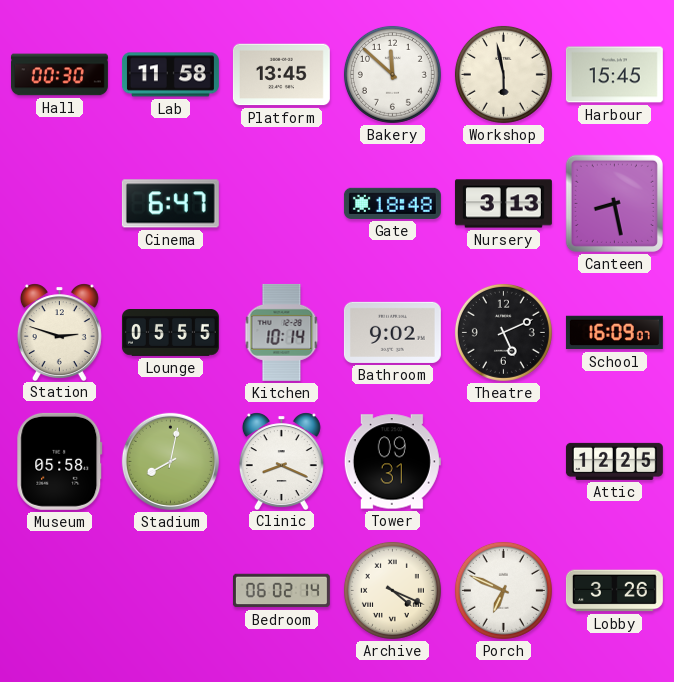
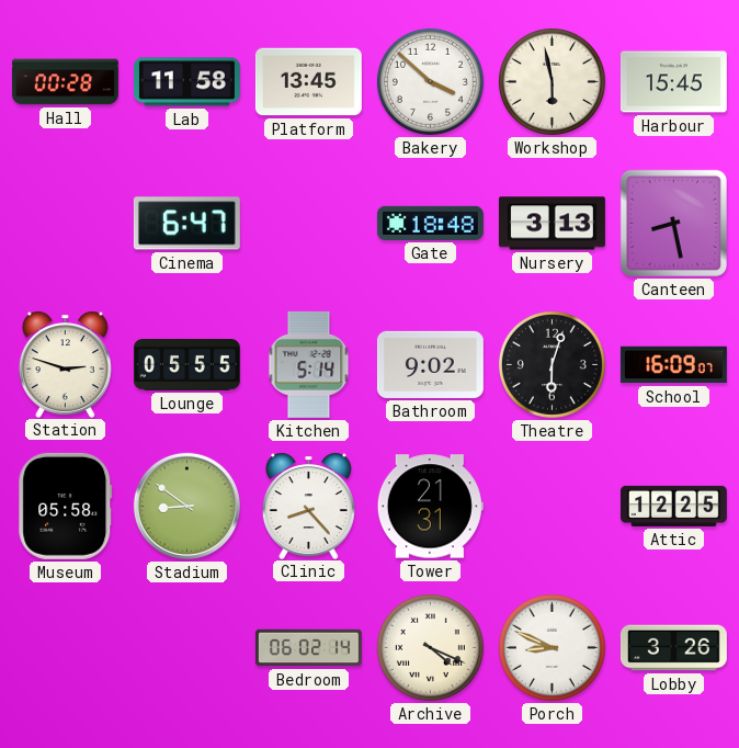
Hall: 00:30 -> 00:28
Bakery: 11:52 -> 3:52
Kitchen: 10:14 -> 5:14
Theatre: 5:11 -> 6:03
Stadium: 8:02 -> 8:51
Clinic: 8:19 -> 8:23
Tower: 09:31 -> 21:31
Porch: 6:49 -> 8:49
